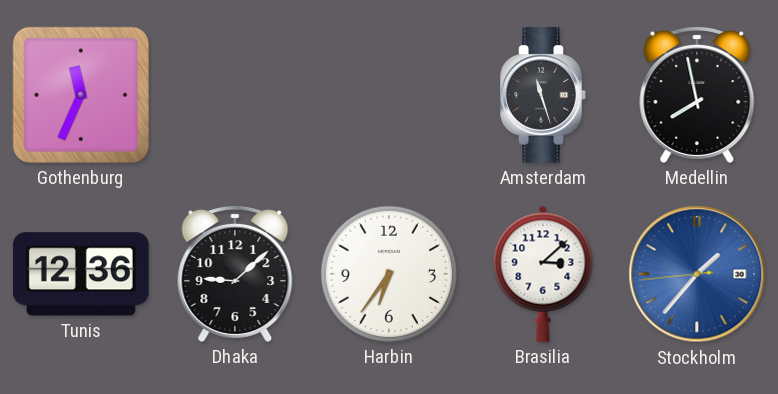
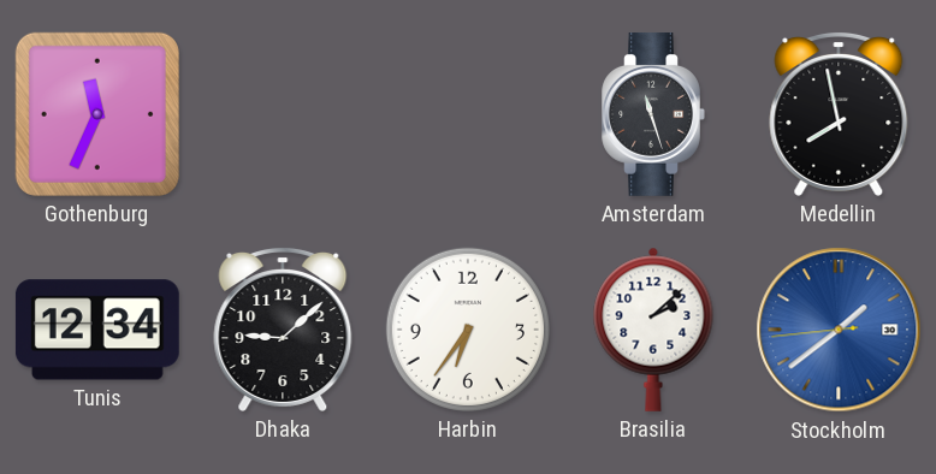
Tunis: 12:36 -> 12:34
Brasilia: 3:08 -> 2:08
Stockholm: 1:36 -> 1:38
